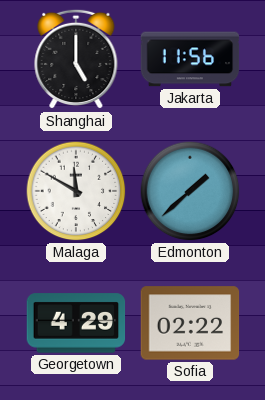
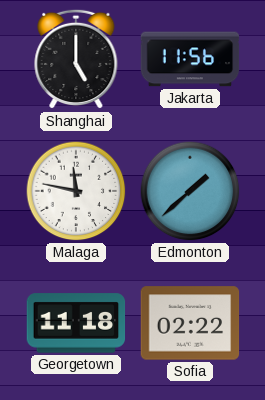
Malaga: 11:50 -> 11:47
Georgetown: 4:29 -> 11:18
